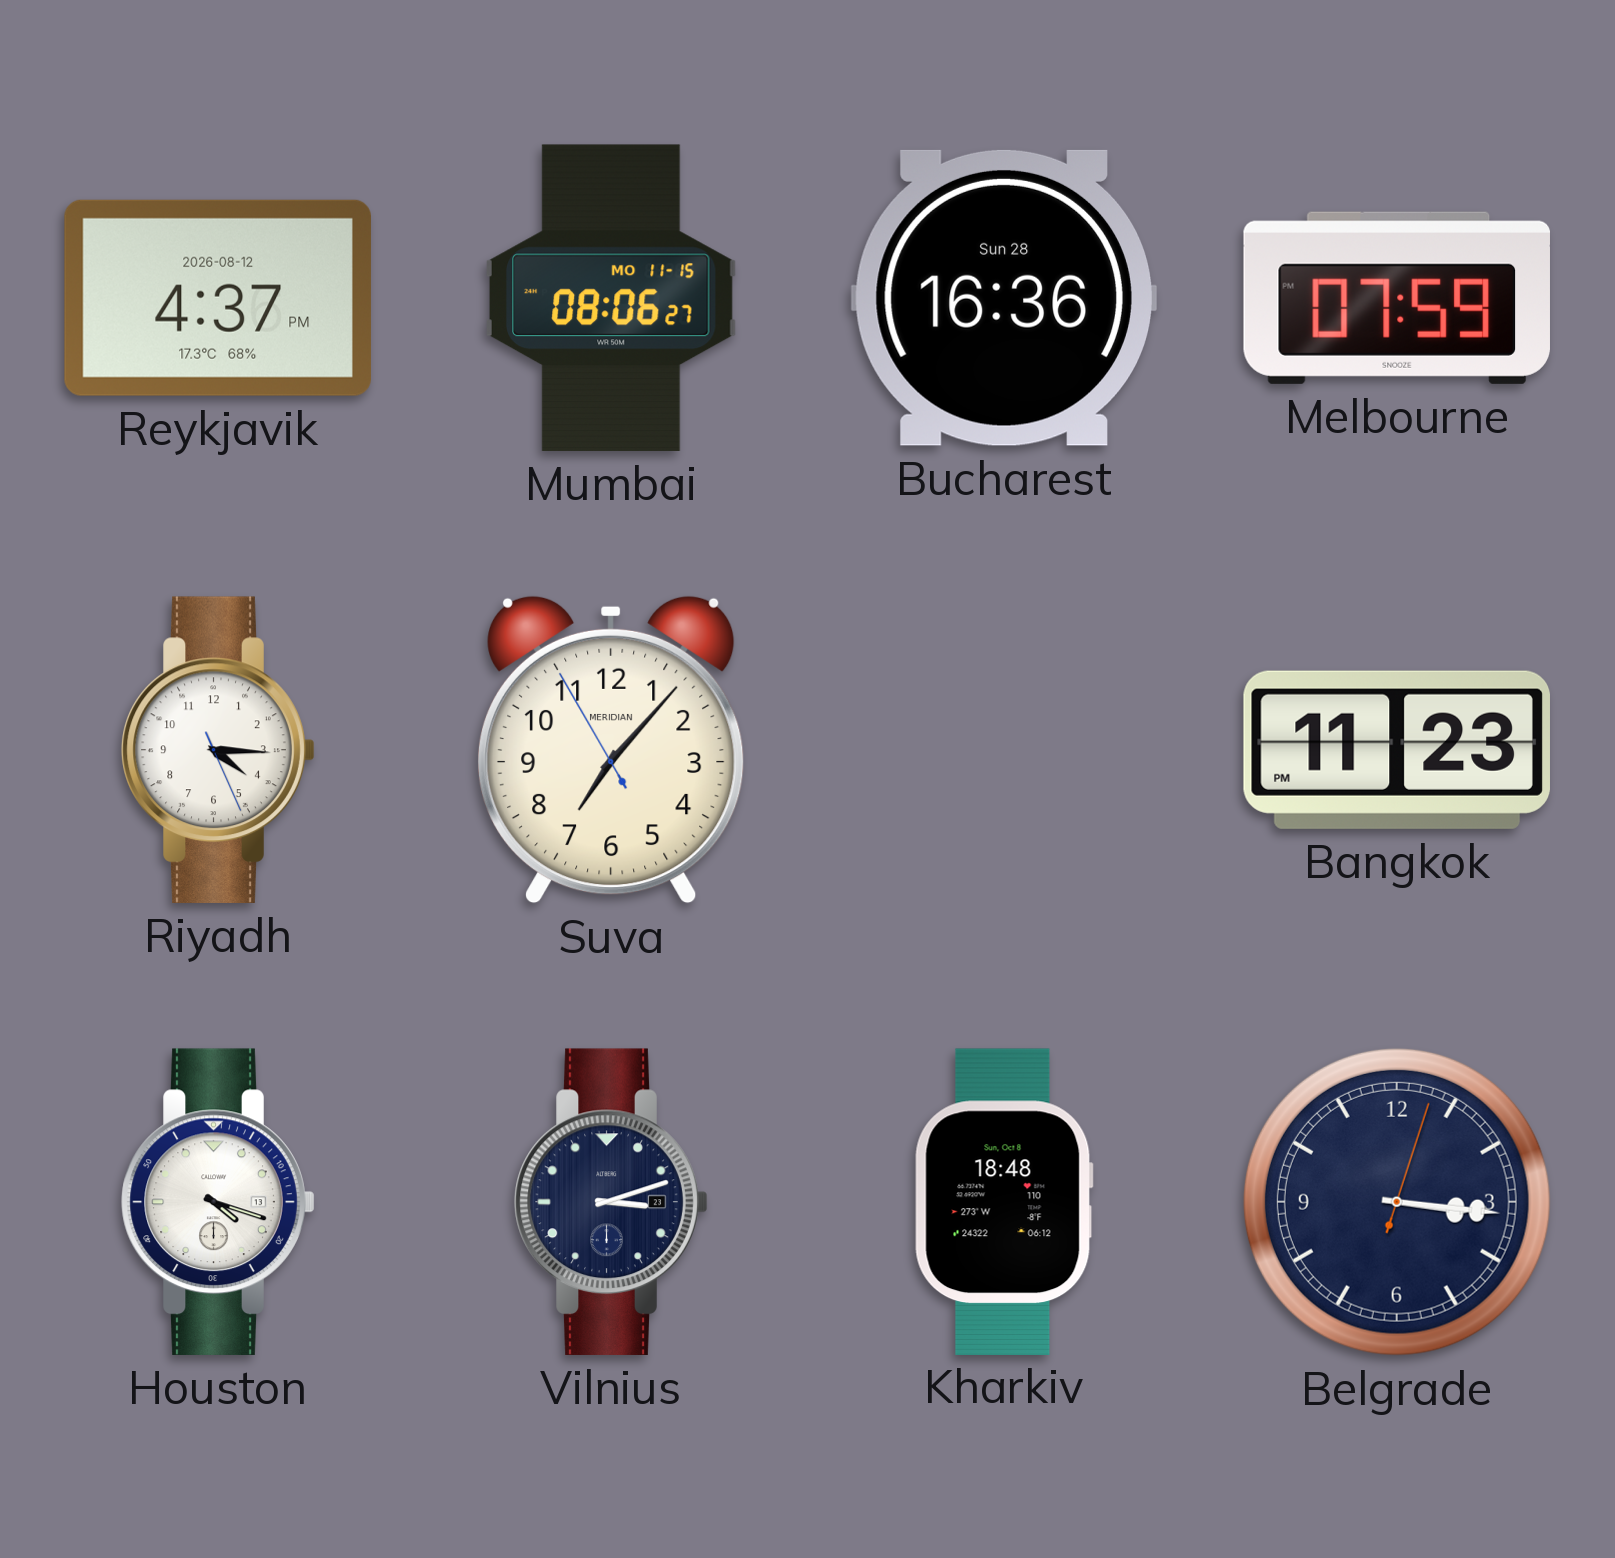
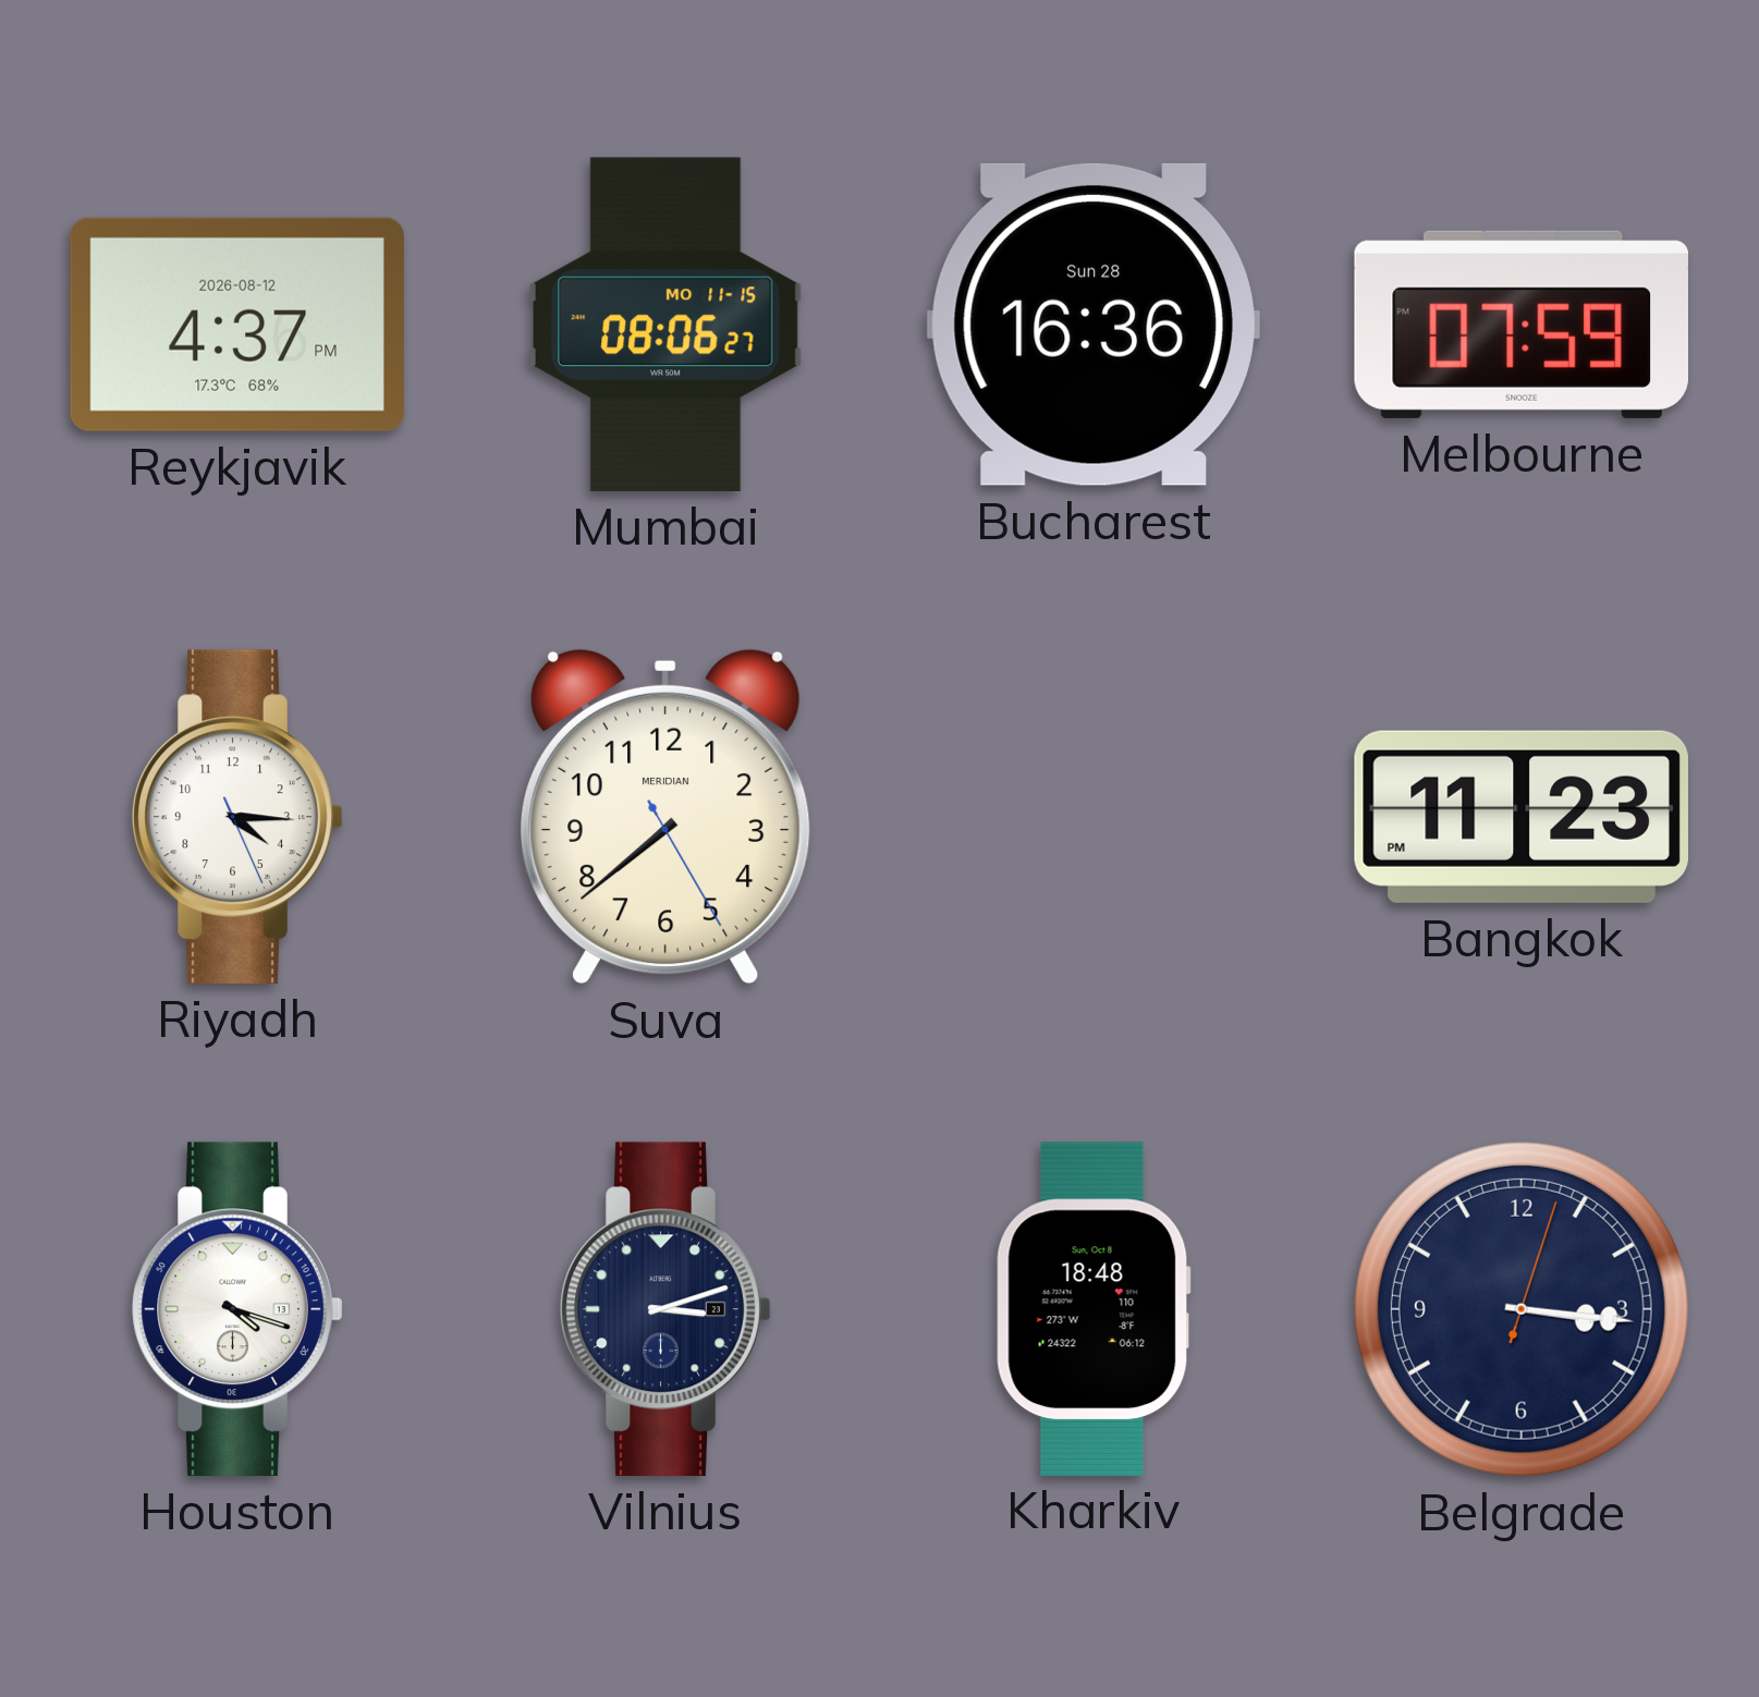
Suva: 7:06 -> 7:38
